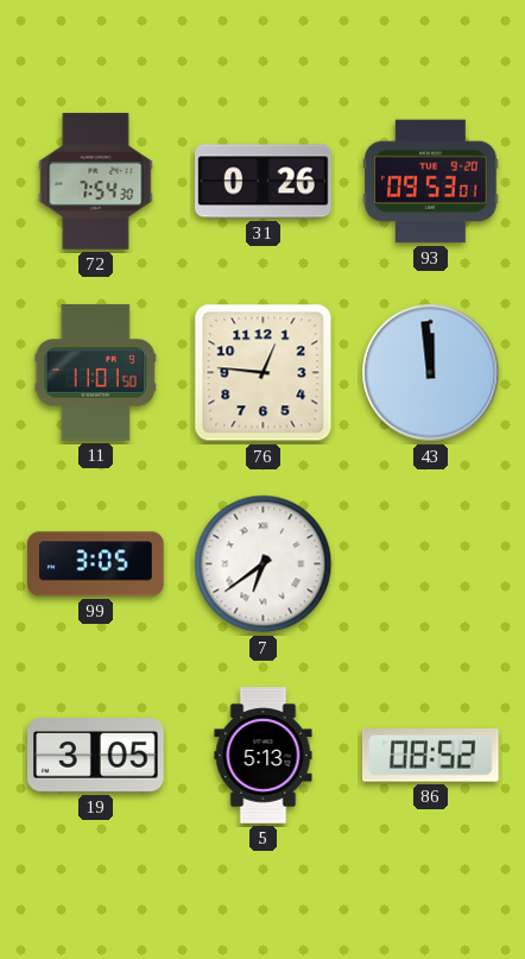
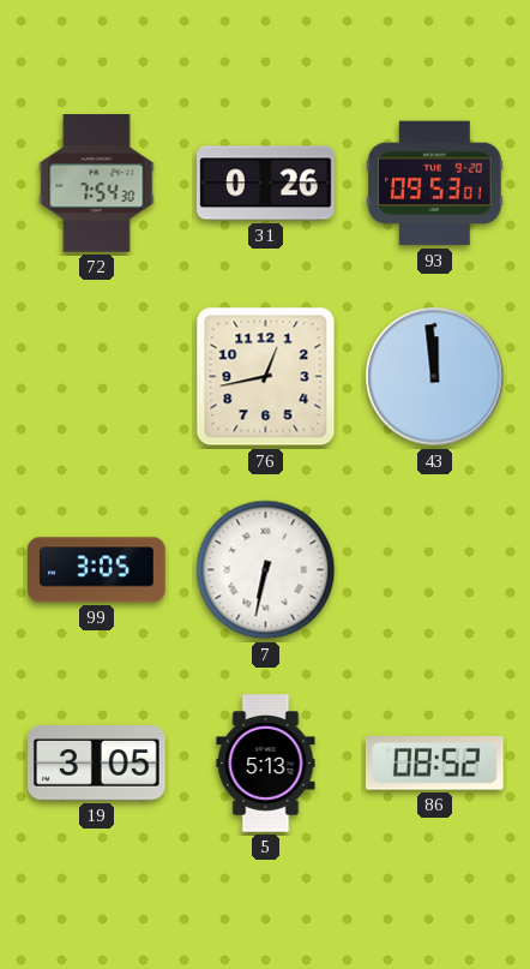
11: 11:01 -> none
76: 12:46 -> 12:43
7: 6:39 -> 6:32
